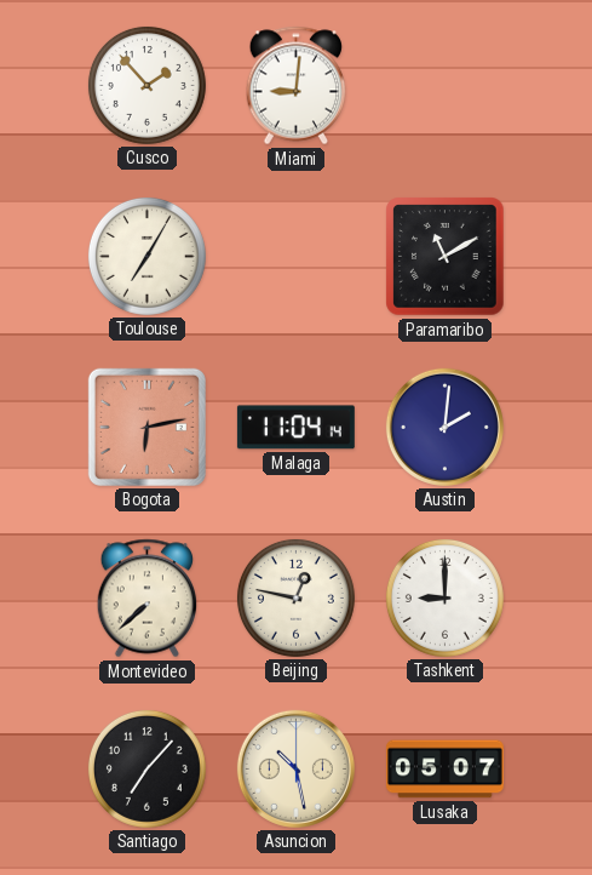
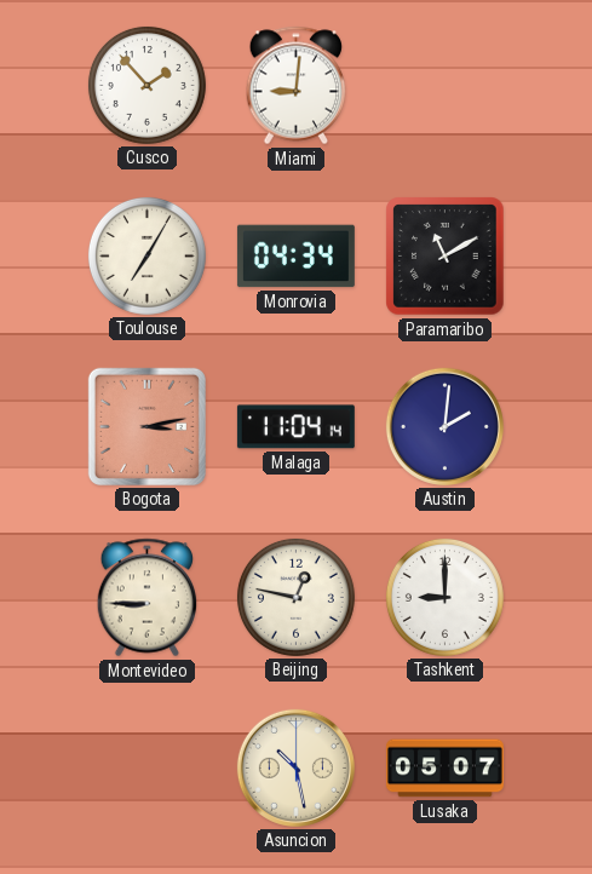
Monrovia: none -> 04:34
Bogota: 6:13 -> 3:13
Montevideo: 7:38 -> 8:45
Santiago: 7:07 -> none
